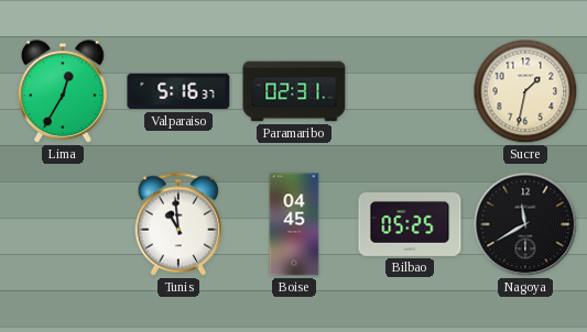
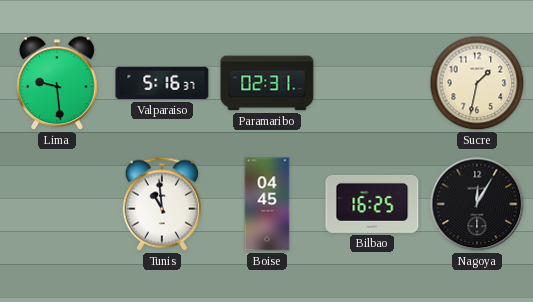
Lima: 12:35 -> 9:29
Bilbao: 05:25 -> 16:25
Nagoya: 11:40 -> 12:05
